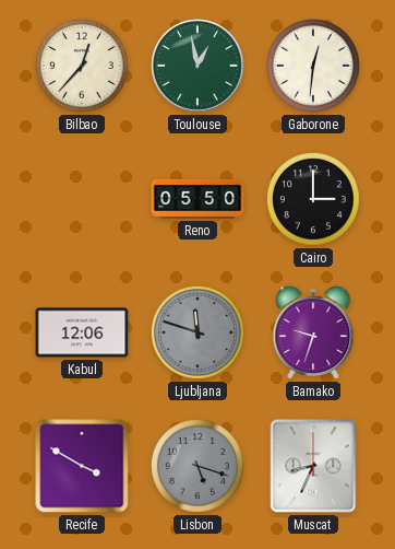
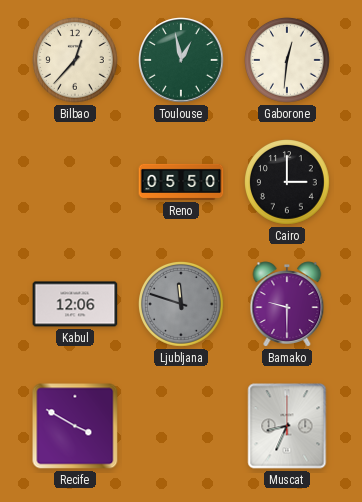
Bamako: 9:33 -> 9:30
Lisbon: 5:18 -> none
